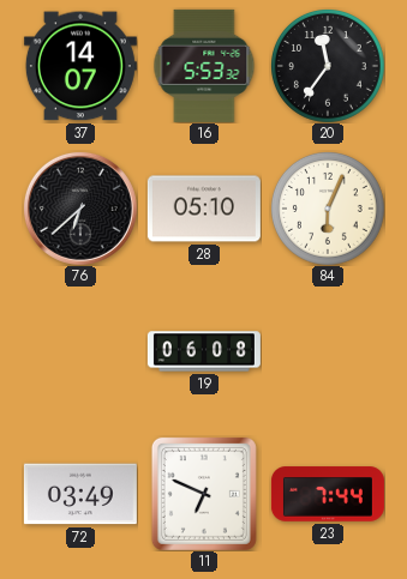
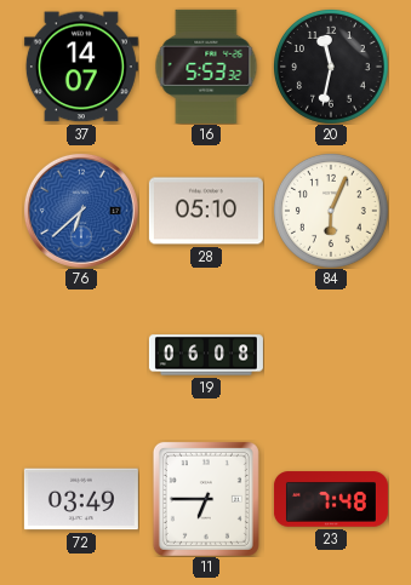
20: 11:36 -> 11:32
76 dial: black -> blue
11: 6:49 -> 6:45
23: 7:44 -> 7:48
